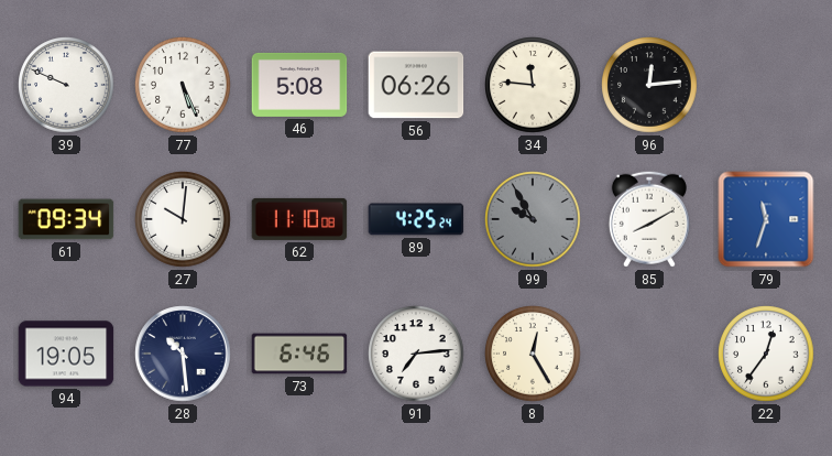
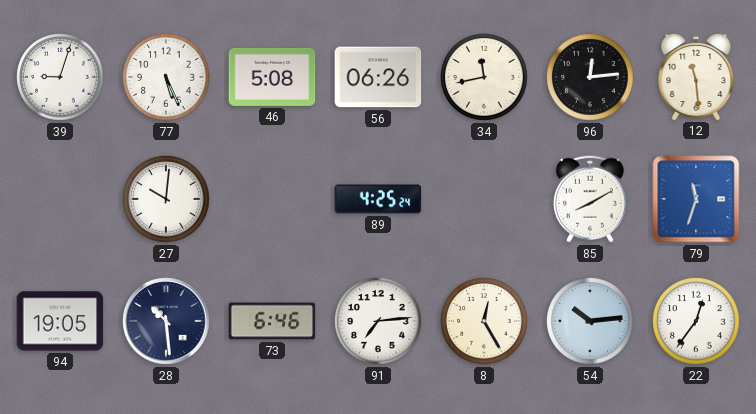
39: 9:49 -> 9:03
34: 11:46 -> 11:43
12: none -> 11:29
61: 09:34 -> none
62: 11:10 -> none
99: 9:55 -> none
54: none -> 10:14
